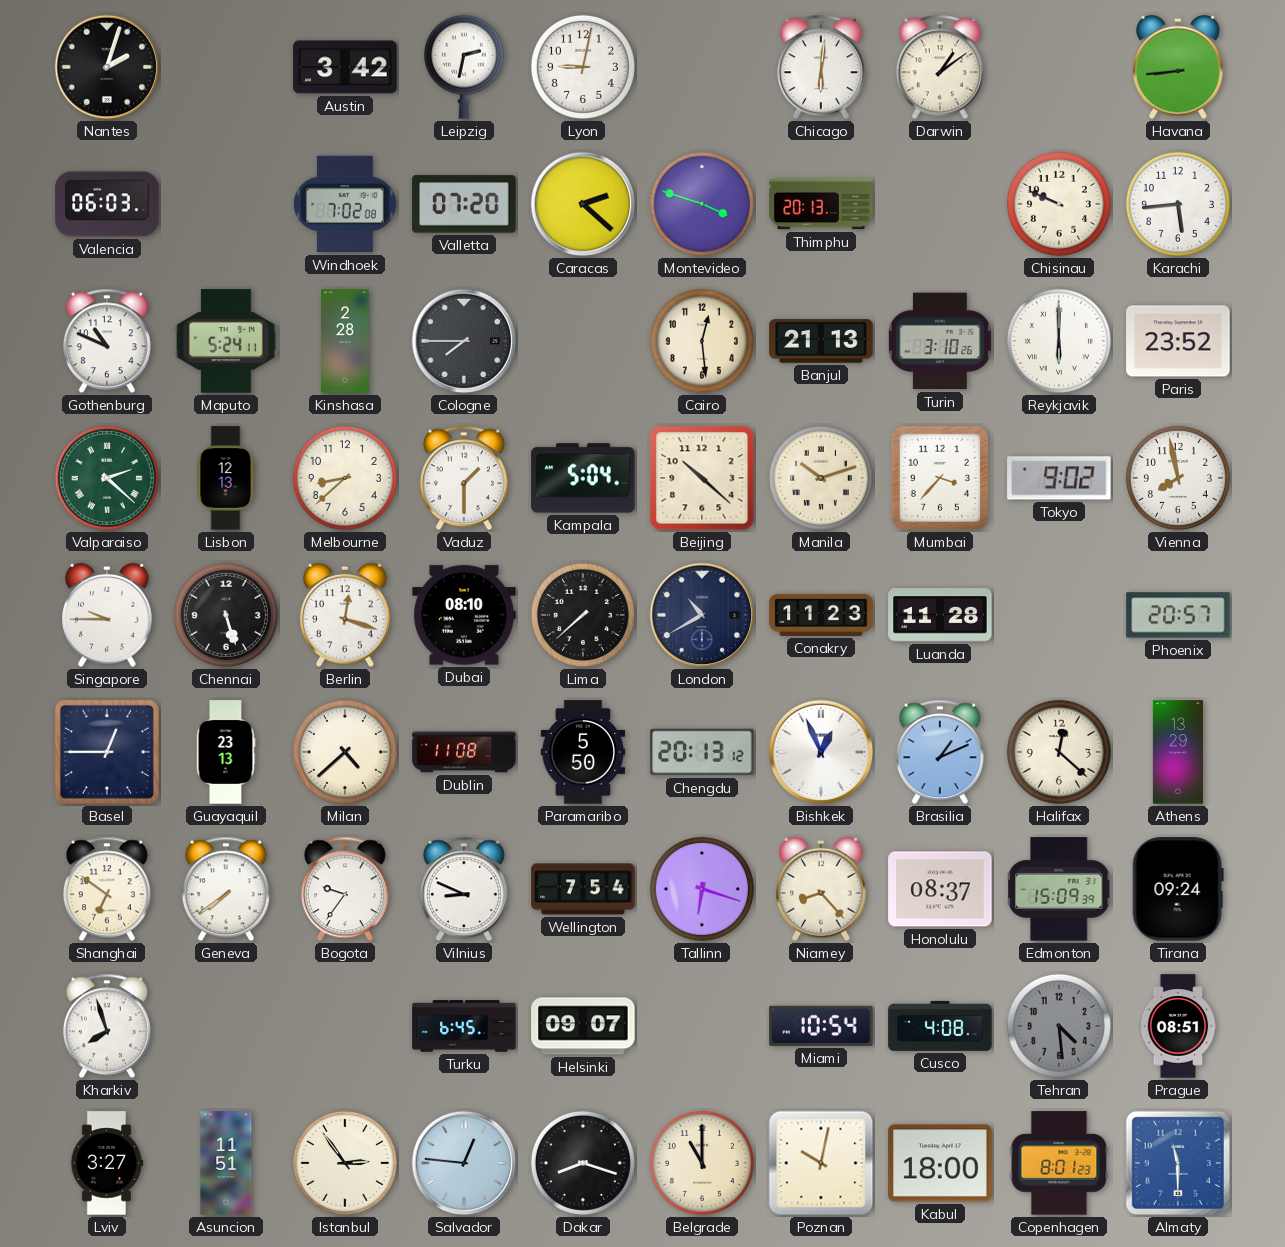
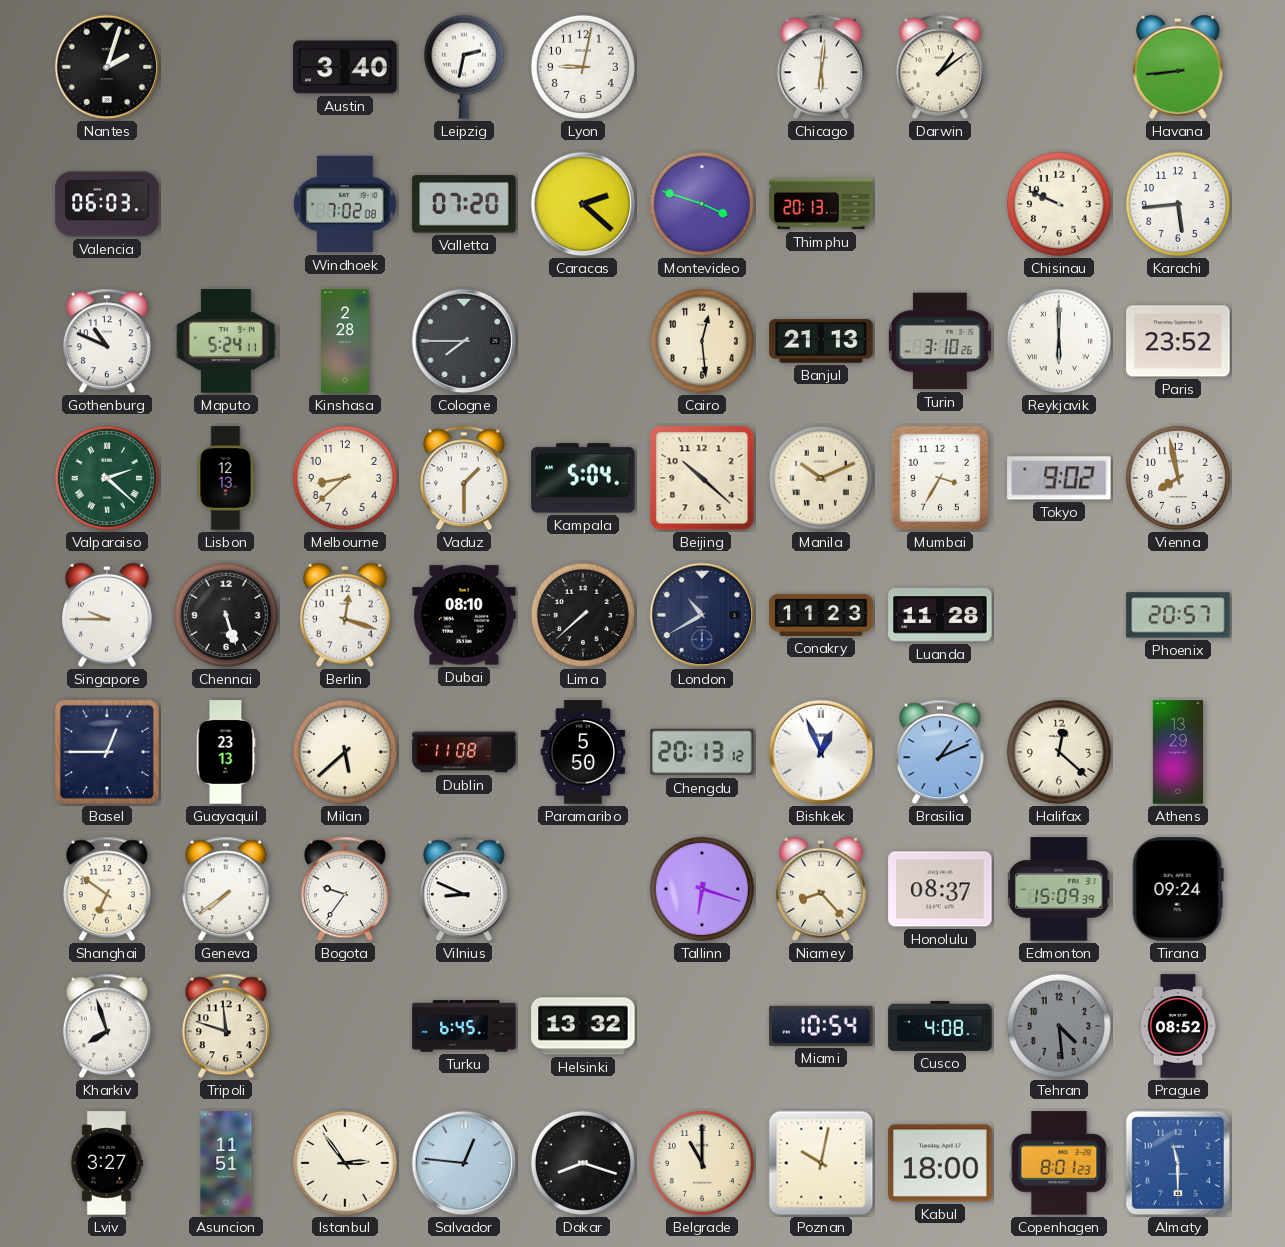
Austin: 3:42 -> 3:40
Manila: 10:12 -> 10:11
Mumbai: 3:37 -> 3:35
Milan: 4:38 -> 5:38
Wellington: 7:54 -> none
Tripoli: none -> 11:48
Helsinki: 09:07 -> 13:32
Prague: 08:51 -> 08:52
